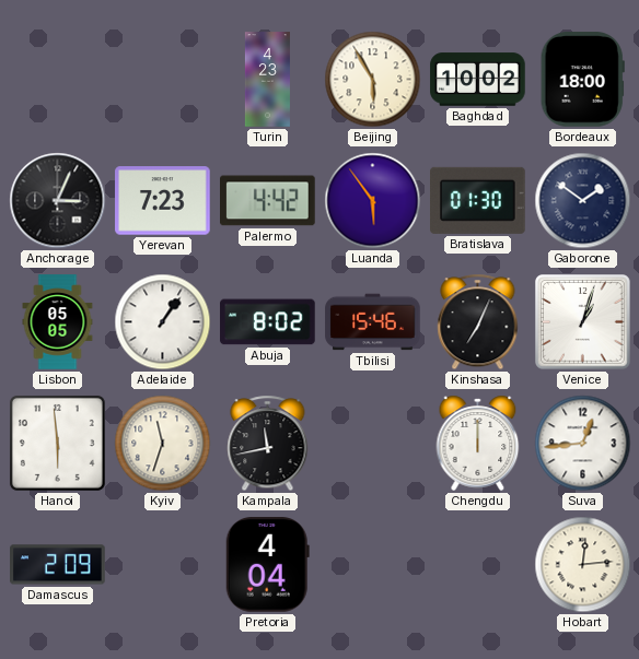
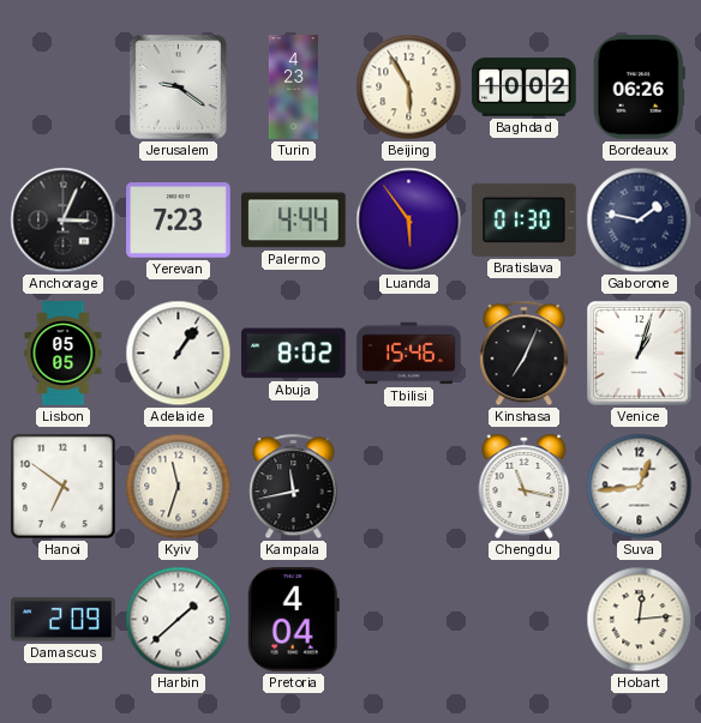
Jerusalem: none -> 9:21
Bordeaux: 18:00 -> 06:26
Palermo: 4:42 -> 4:44
Gaborone: 1:51 -> 1:47
Hanoi: 5:59 -> 6:51
Chengdu: 12:00 -> 11:17
Harbin: none -> 1:38
